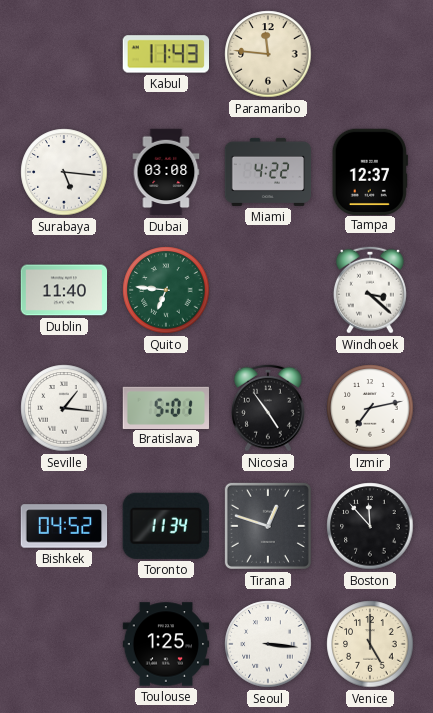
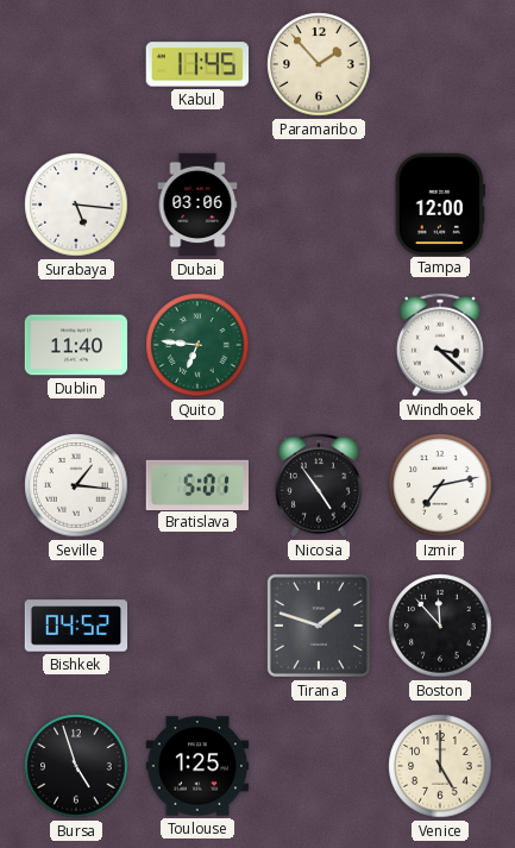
Kabul: 11:43 -> 11:45
Paramaribo: 11:46 -> 1:53
Dubai: 03:08 -> 03:06
Miami: 4:22 -> none
Tampa: 12:37 -> 12:00
Toronto: 11:34 -> none
Tirana: 12:48 -> 1:48
Bursa: none -> 4:57
Seoul: 3:16 -> none
